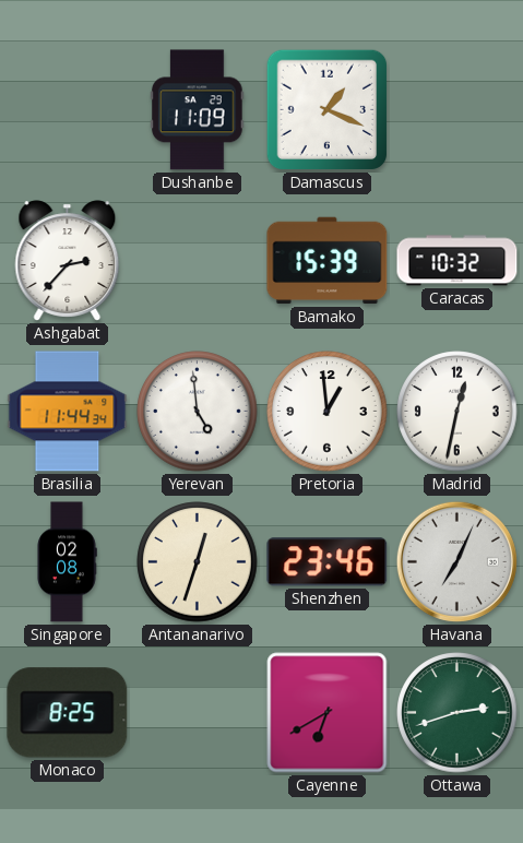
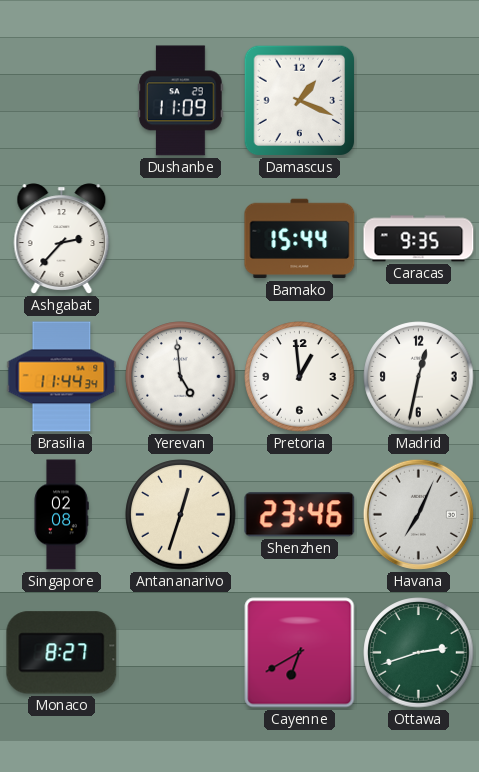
Bamako: 15:39 -> 15:44
Caracas: 10:32 -> 9:35
Monaco: 8:25 -> 8:27
